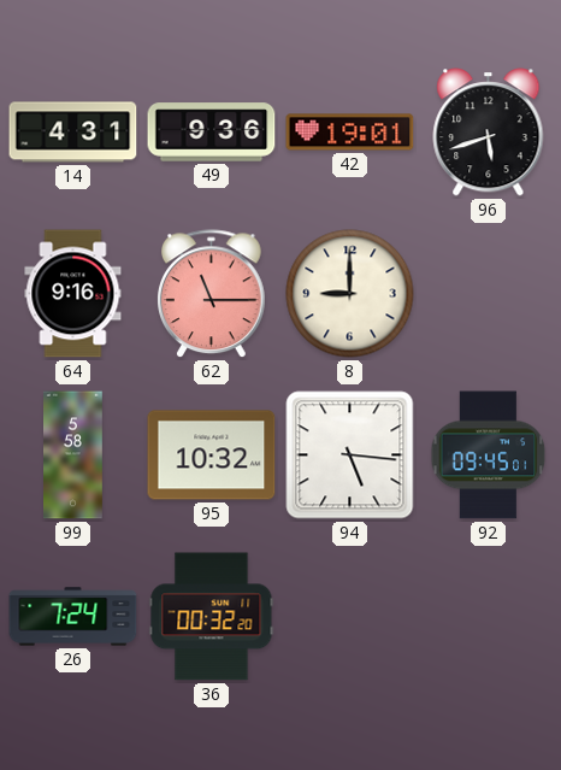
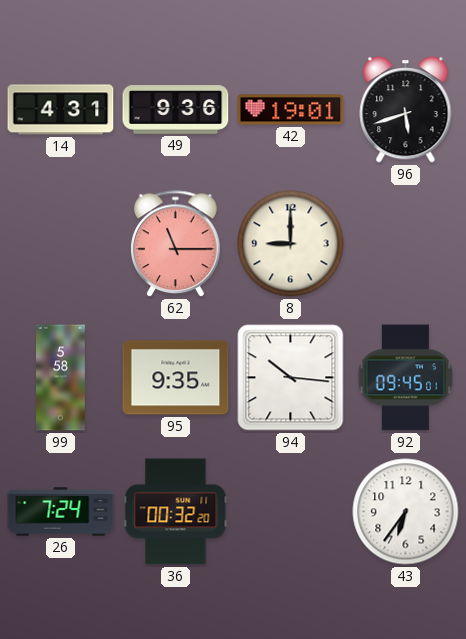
64: 9:16 -> none
95: 10:32 -> 9:35
94: 5:16 -> 10:16
43: none -> 6:36
